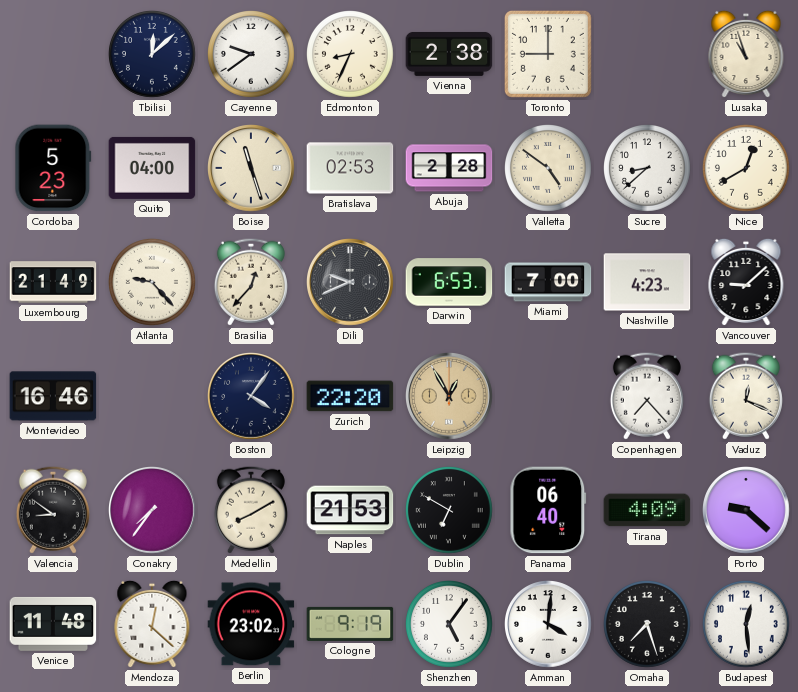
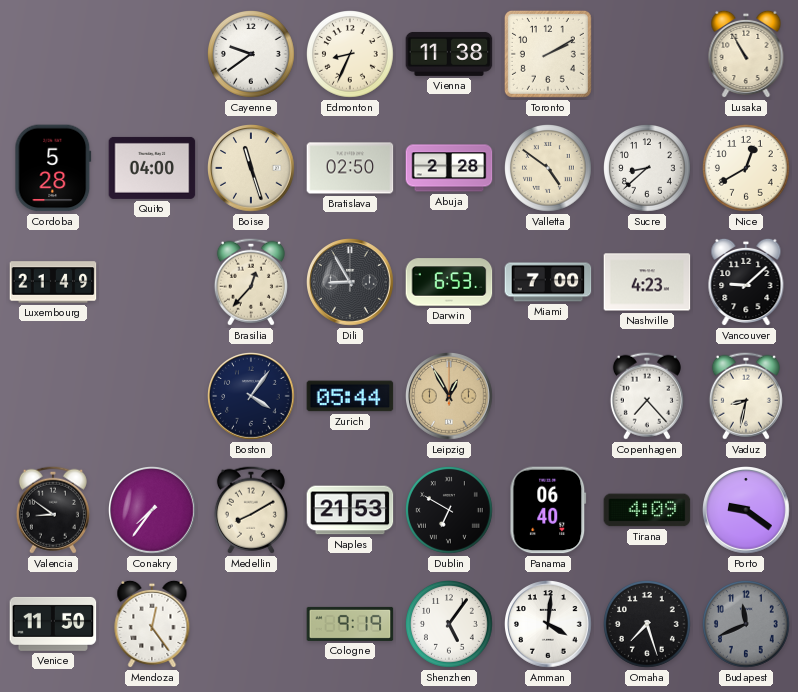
Tbilisi: 12:08 -> none
Vienna: 2:38 -> 11:38
Toronto: 9:00 -> 2:10
Lusaka: 10:57 -> 10:55
Cordoba: 5:23 -> 5:28
Bratislava: 02:53 -> 02:50
Atlanta: 9:23 -> none
Dili: 9:41 -> 8:55
Montevideo: 16:46 -> none
Zurich: 22:20 -> 05:44
Vaduz: 12:19 -> 8:32
Porto: 9:22 -> 9:21
Venice: 11:48 -> 11:50
Mendoza: 12:22 -> 12:24
Berlin: 23:02 -> none
Budapest: 12:29 -> 11:41
Budapest dial: white -> grey
